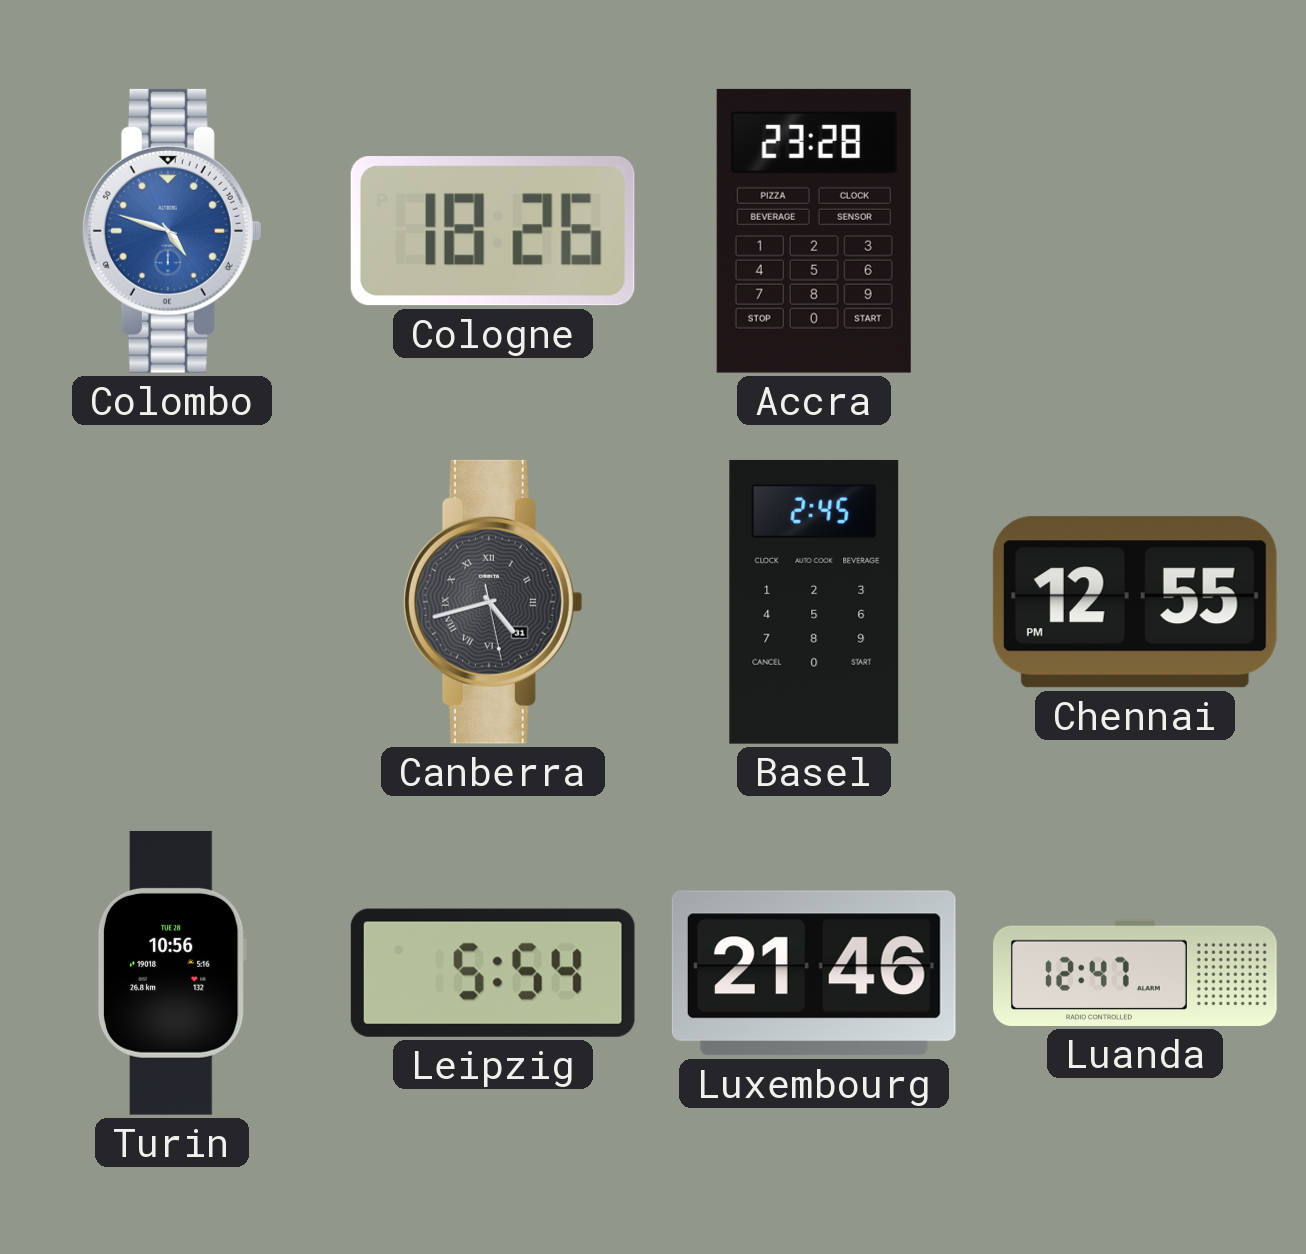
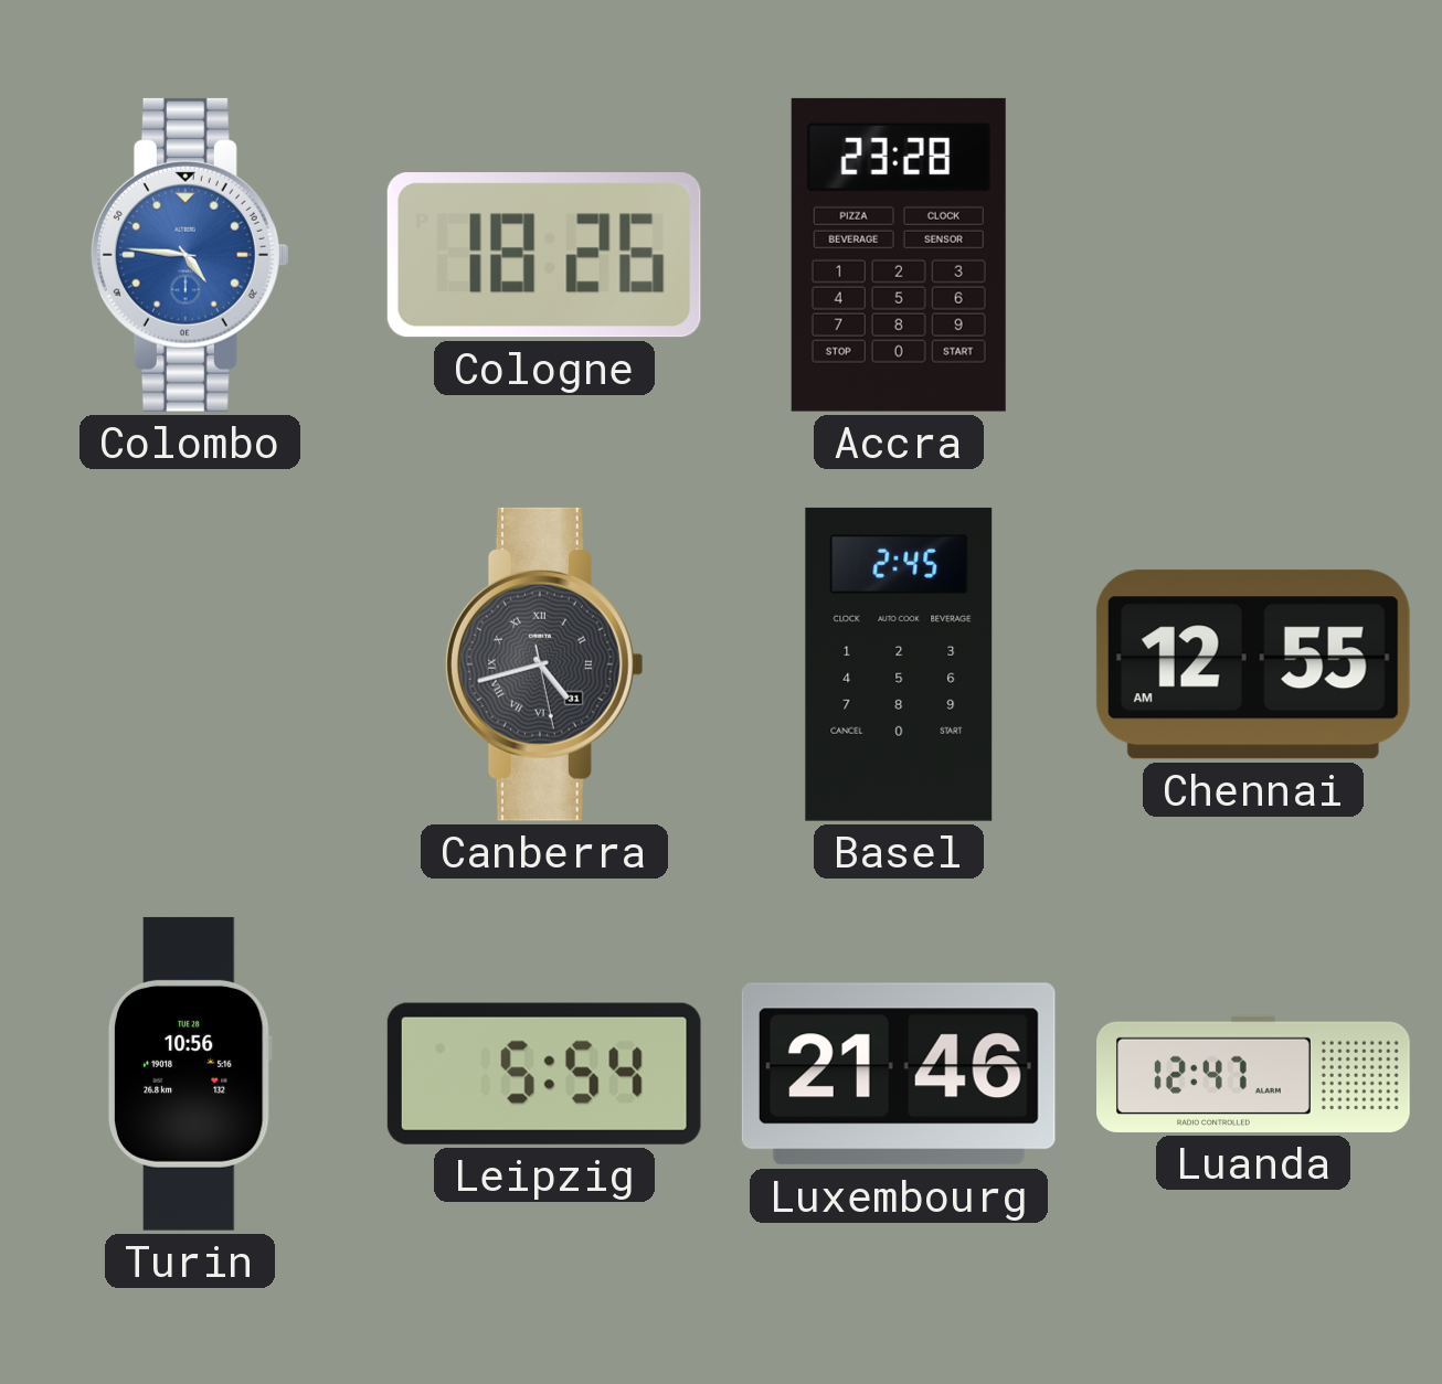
Colombo: 4:48 -> 4:46
Chennai: 12:55 PM -> 12:55 AM
